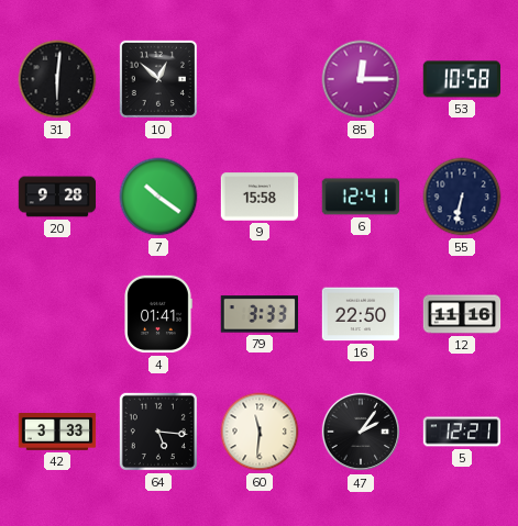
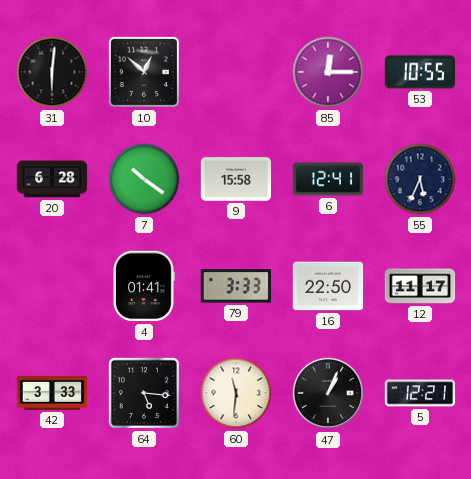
53: 10:58 -> 10:55
20: 9:28 -> 6:28
55: 6:32 -> 5:34
12: 11:16 -> 11:17
47: 2:06 -> 1:04
